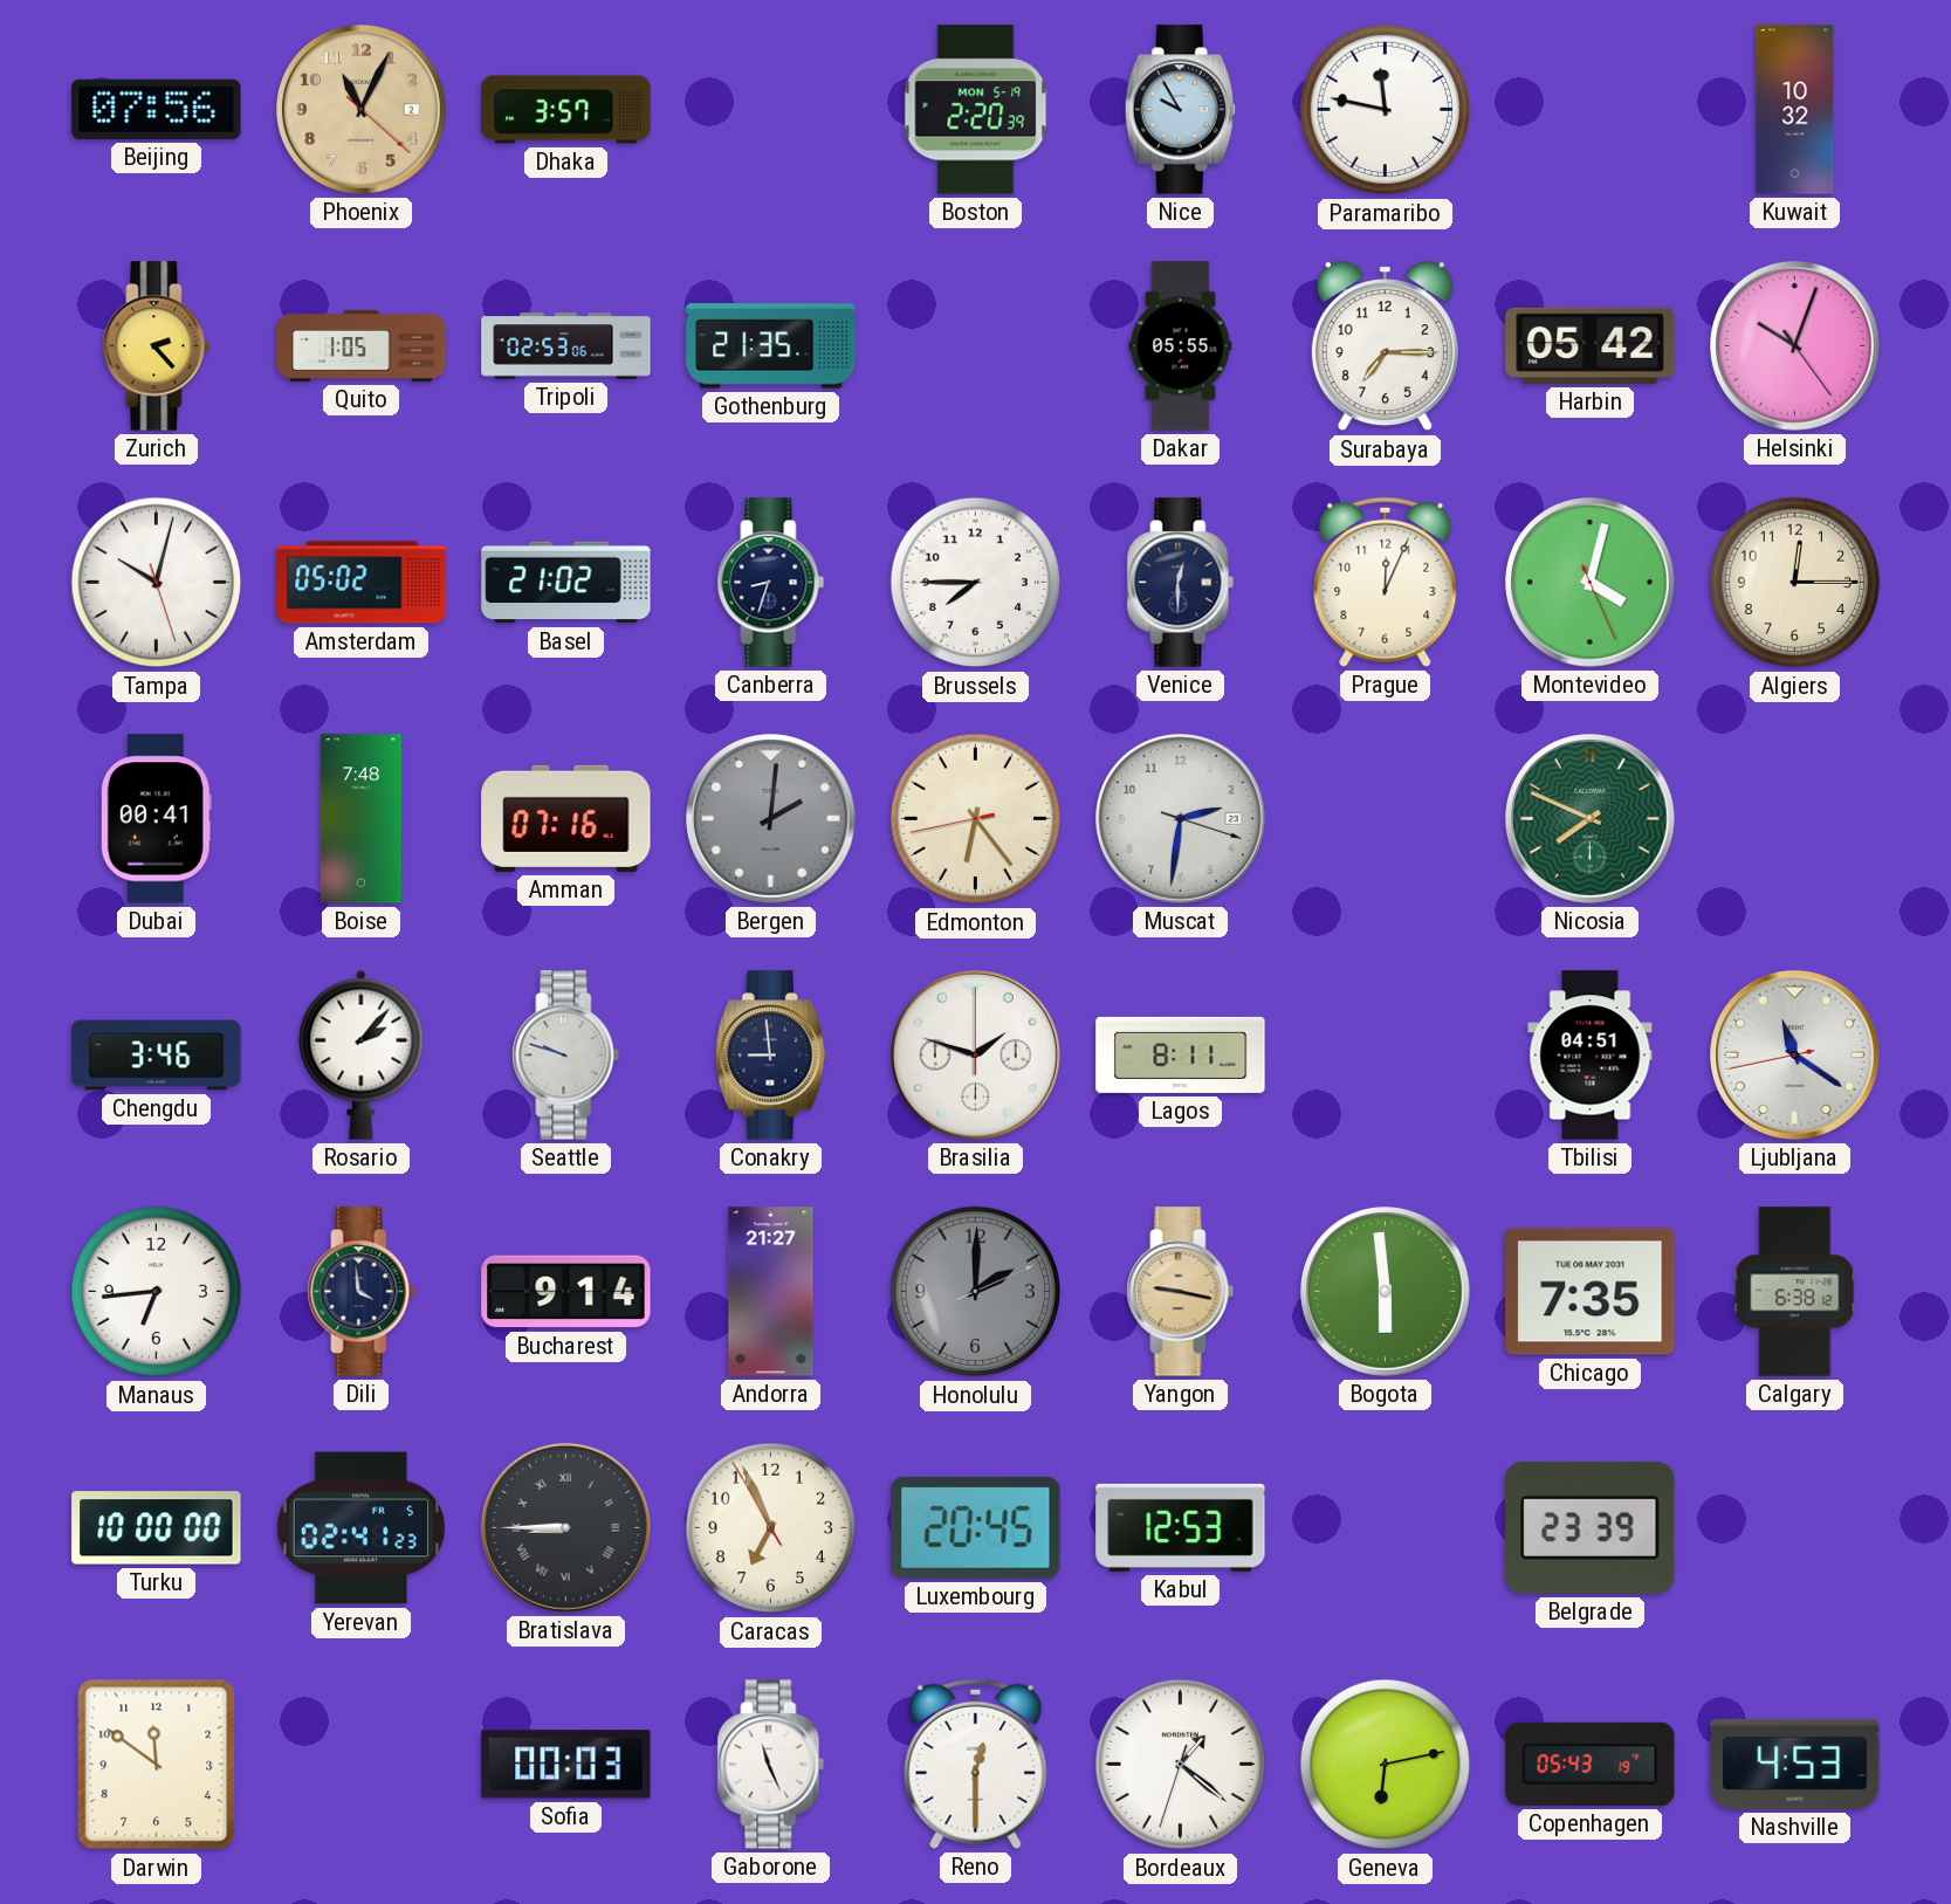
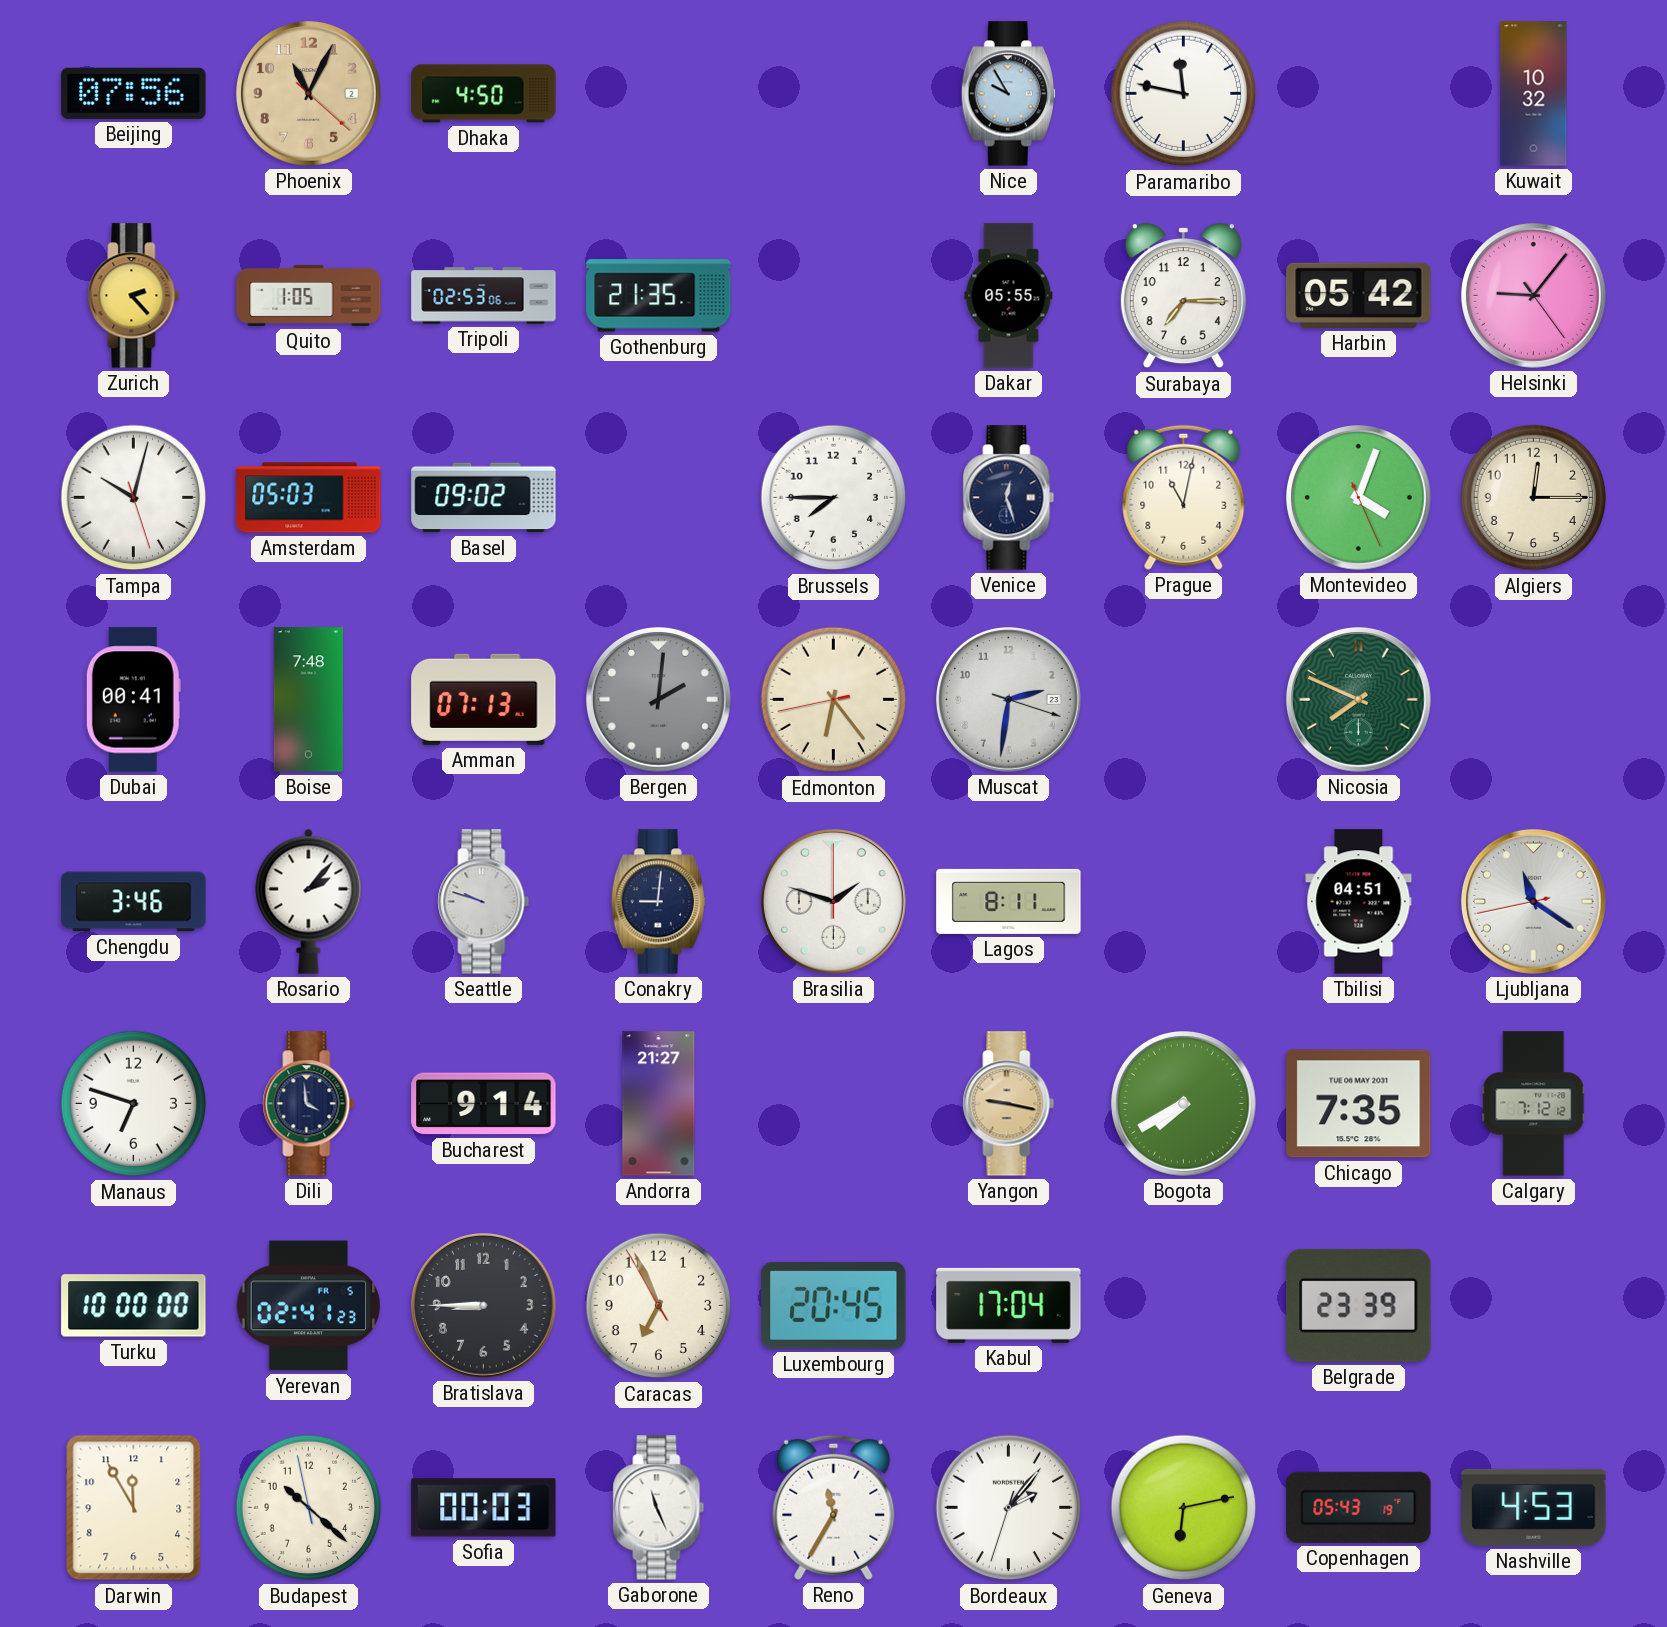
Dhaka: 3:57 -> 4:50
Boston: 2:20 -> none
Helsinki: 10:03 -> 9:06
Amsterdam: 05:02 -> 05:03
Basel: 21:02 -> 09:02
Canberra: 8:33 -> none
Venice: 12:30 -> 12:27
Prague: 12:04 -> 11:02
Montevideo: 4:02 -> 4:03
Amman: 07:16 -> 07:13
Conakry: 8:59 -> 9:01
Manaus: 6:44 -> 6:48
Honolulu: 2:00 -> none
Bogota: 5:59 -> 7:40
Calgary: 6:38 -> 7:12
Bratislava numerals: Roman -> Arabic
Kabul: 12:53 -> 17:04
Darwin: 11:51 -> 11:55
Budapest: none -> 10:21
Reno: 12:30 -> 11:35
Bordeaux: 1:21 -> 2:06
